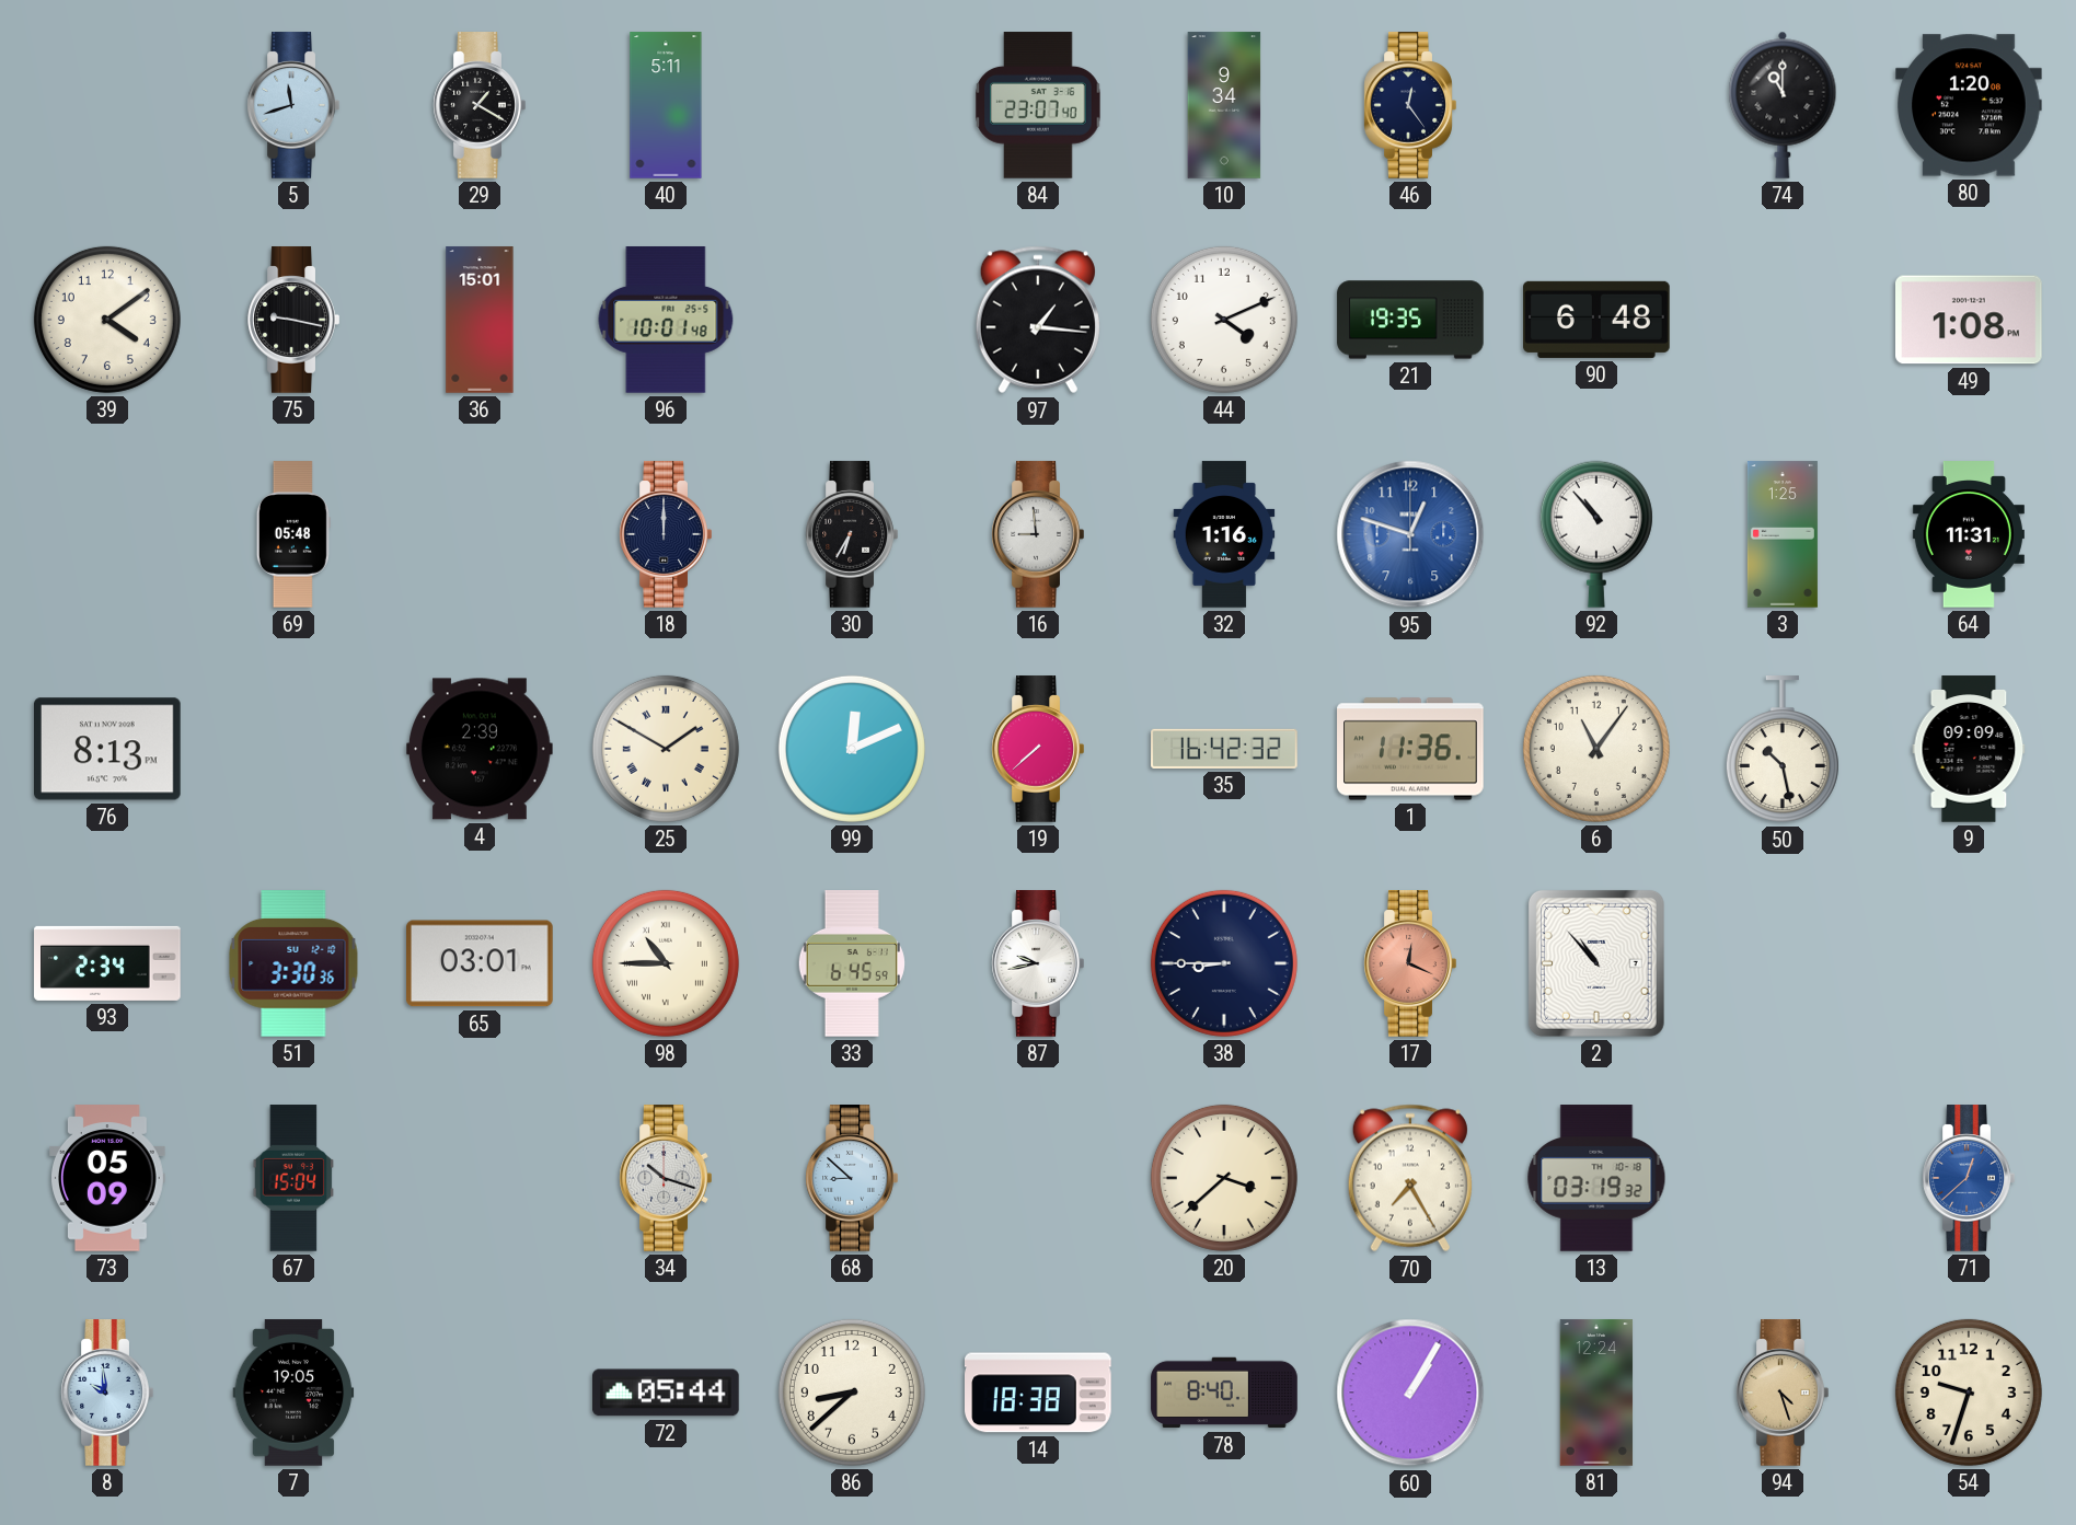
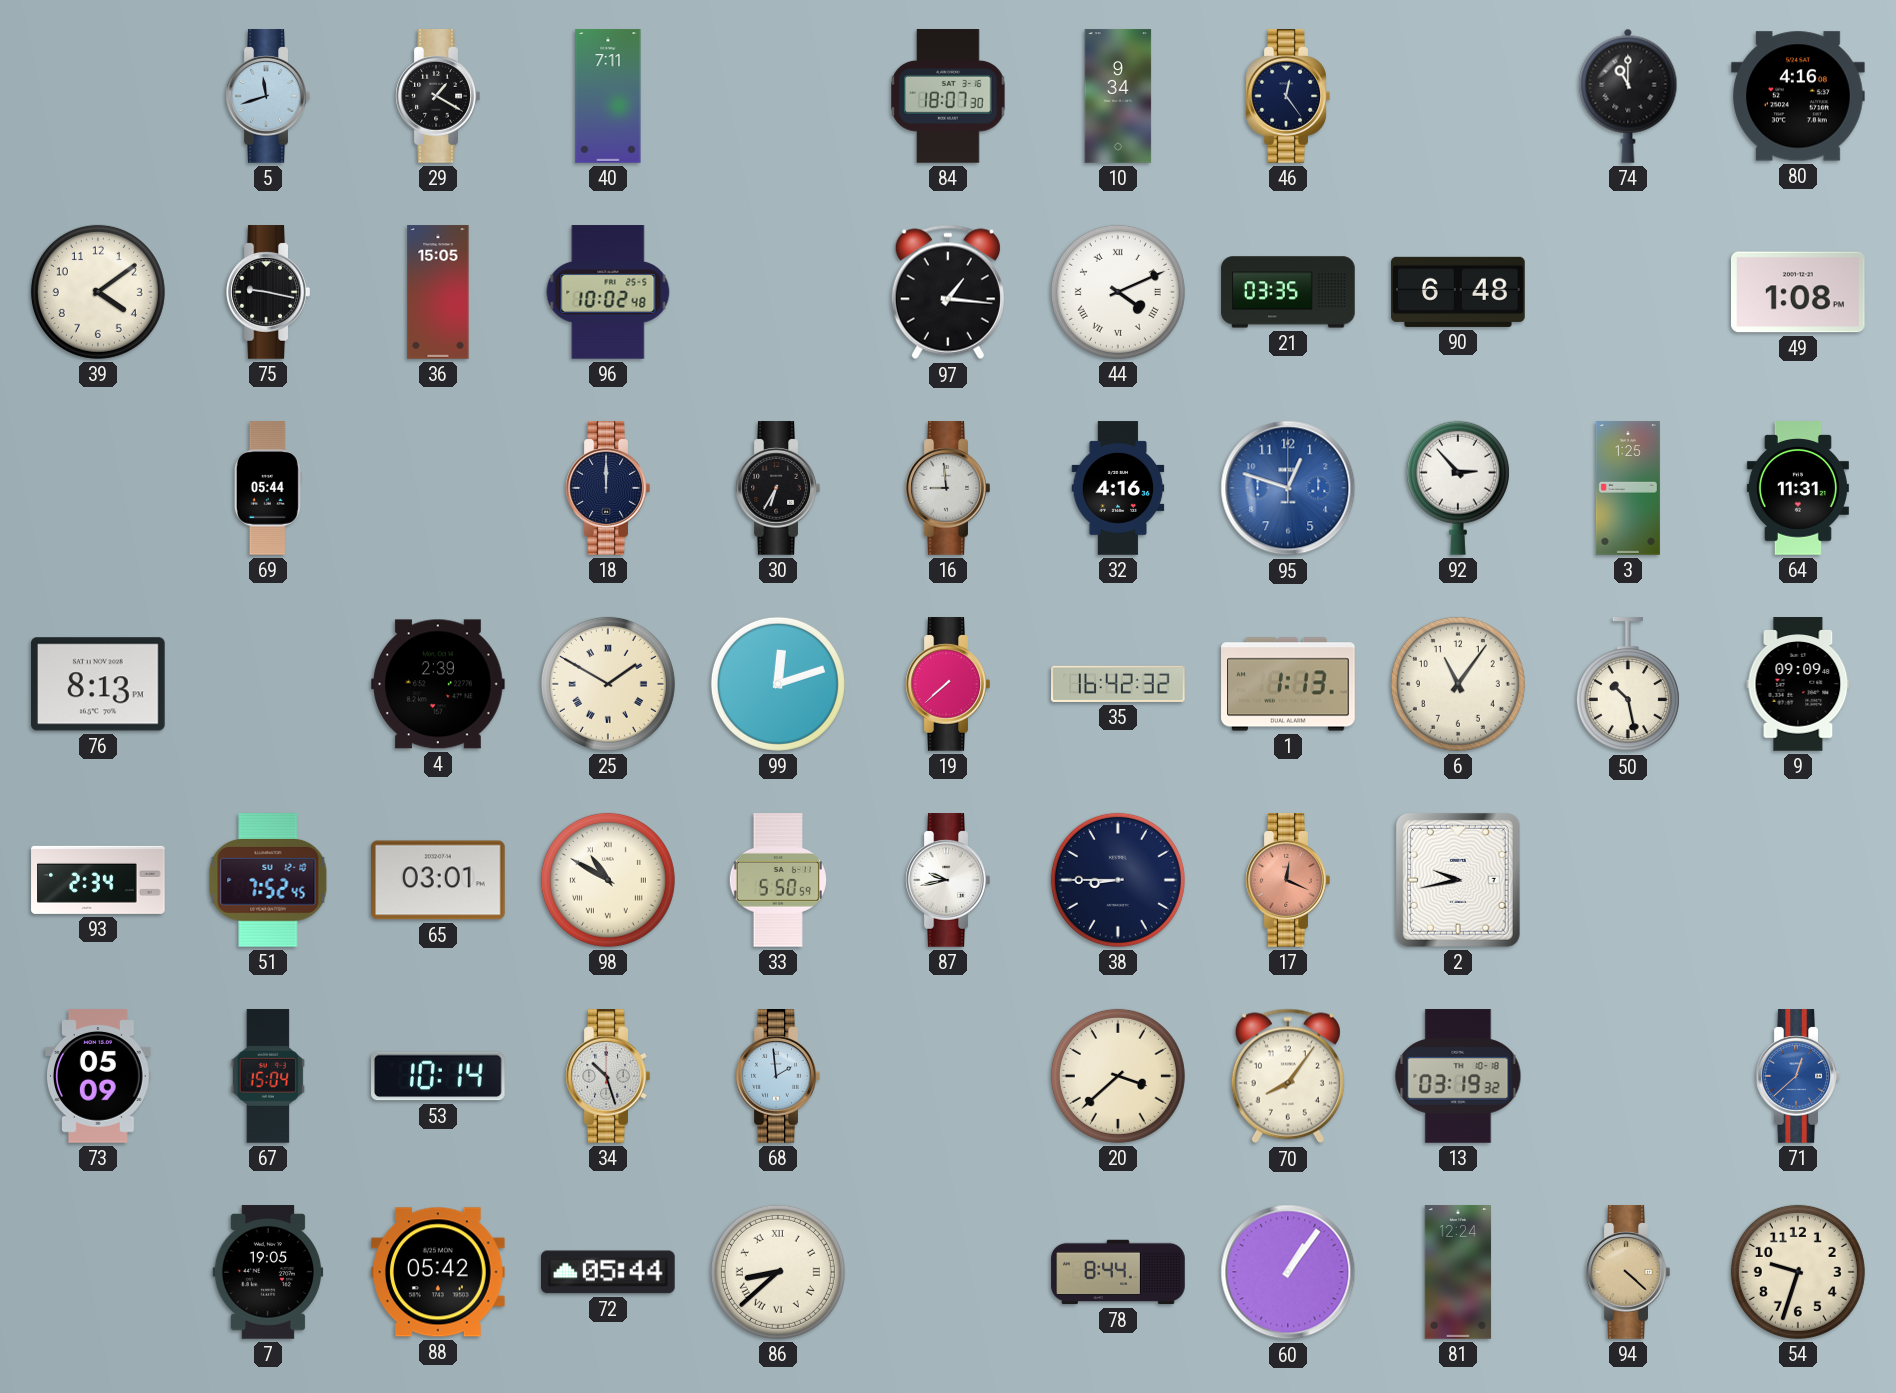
40: 5:11 -> 7:11
84: 23:07 -> 18:07
80: 1:20 -> 4:16
36: 15:01 -> 15:05
96: 10:01 -> 10:02
44 numerals: Arabic -> Roman
21: 19:35 -> 03:35
69: 05:48 -> 05:44
32: 1:16 -> 4:16
92: 10:53 -> 2:53
99: 12:11 -> 12:12
1: 11:36 -> 1:13
51: 3:30 -> 7:52
98: 10:45 -> 10:50
33: 6:45 -> 5:50
2: 10:53 -> 9:43
53: none -> 10:14
34: 10:18 -> 10:27
68: 8:52 -> 1:59
70: 7:25 -> 8:06
8: 9:59 -> none
88: none -> 05:42
86 numerals: Arabic -> Roman
14: 18:38 -> none
78: 8:40 -> 8:44
60: 1:05 -> 1:06
94: 4:27 -> 4:22
